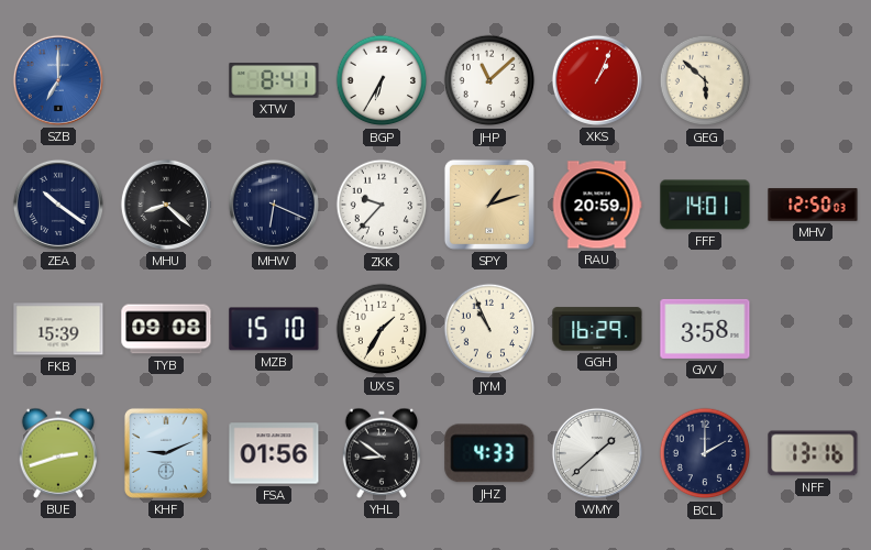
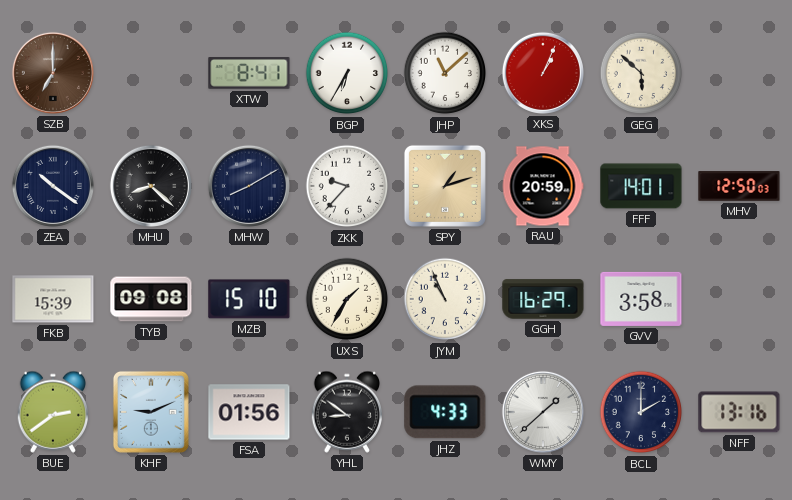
SZB dial: blue -> brown
MHW: 6:19 -> 8:10
BUE: 2:42 -> 2:39
